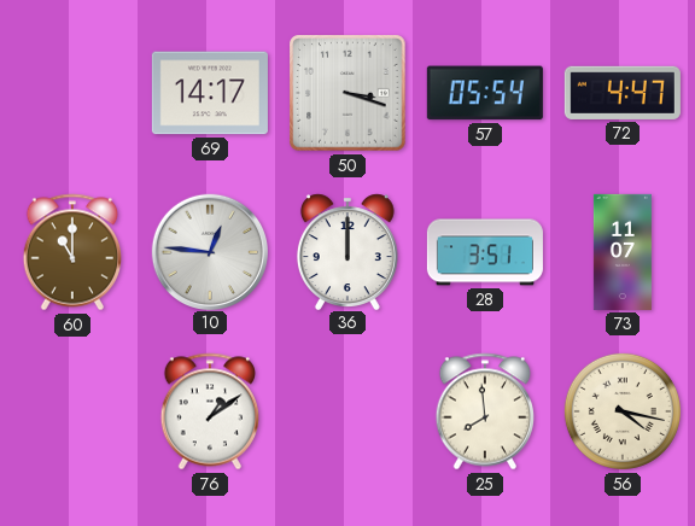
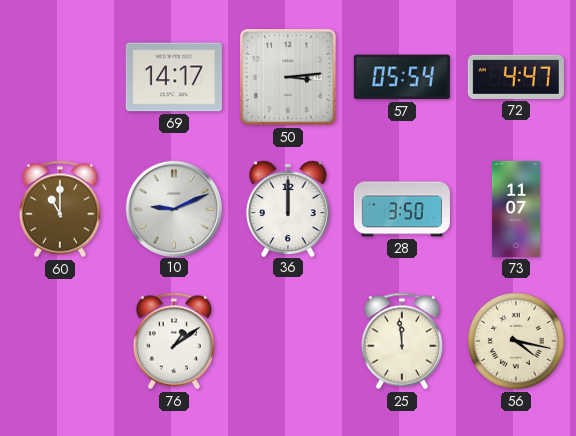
50: 3:18 -> 3:14
10: 12:46 -> 9:11
28: 3:51 -> 3:50
25: 7:59 -> 11:59
